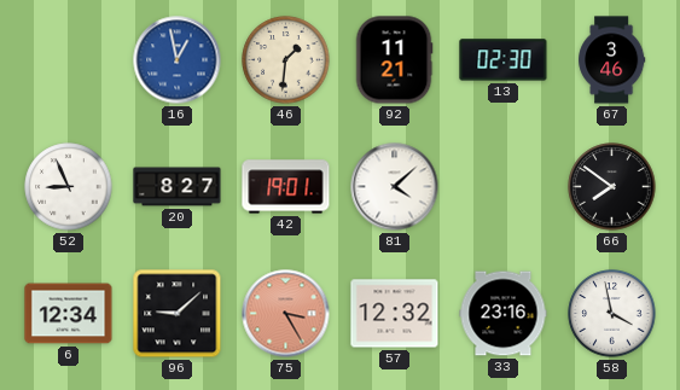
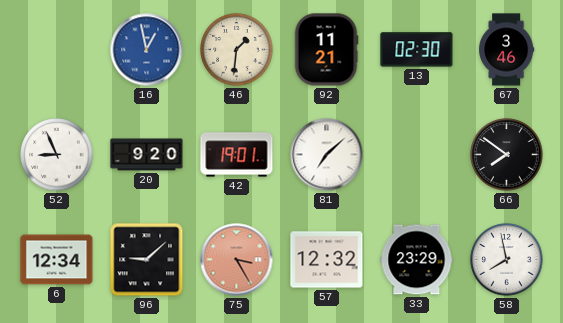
20: 8:27 -> 9:20
81: 4:08 -> 7:08
33: 23:16 -> 23:29
58: 3:58 -> 7:58
